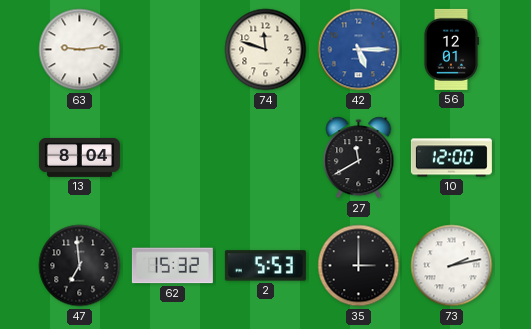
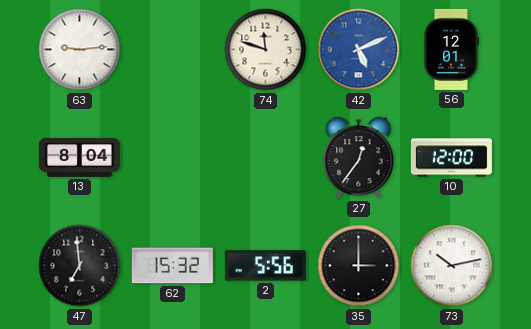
42: 5:15 -> 5:11
27: 11:40 -> 12:36
2: 5:53 -> 5:56
73: 2:13 -> 10:13
